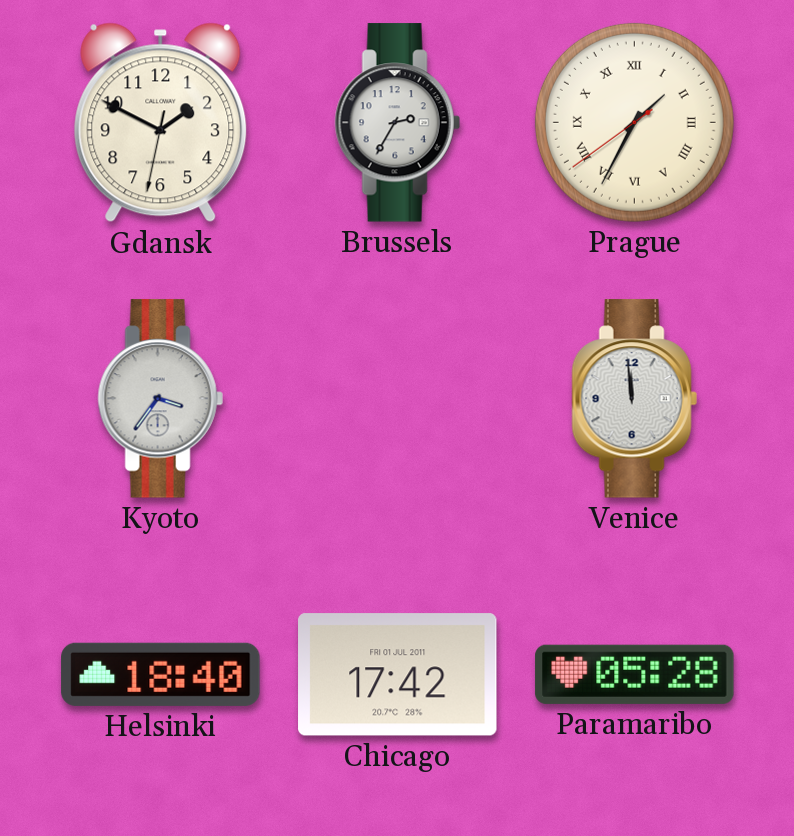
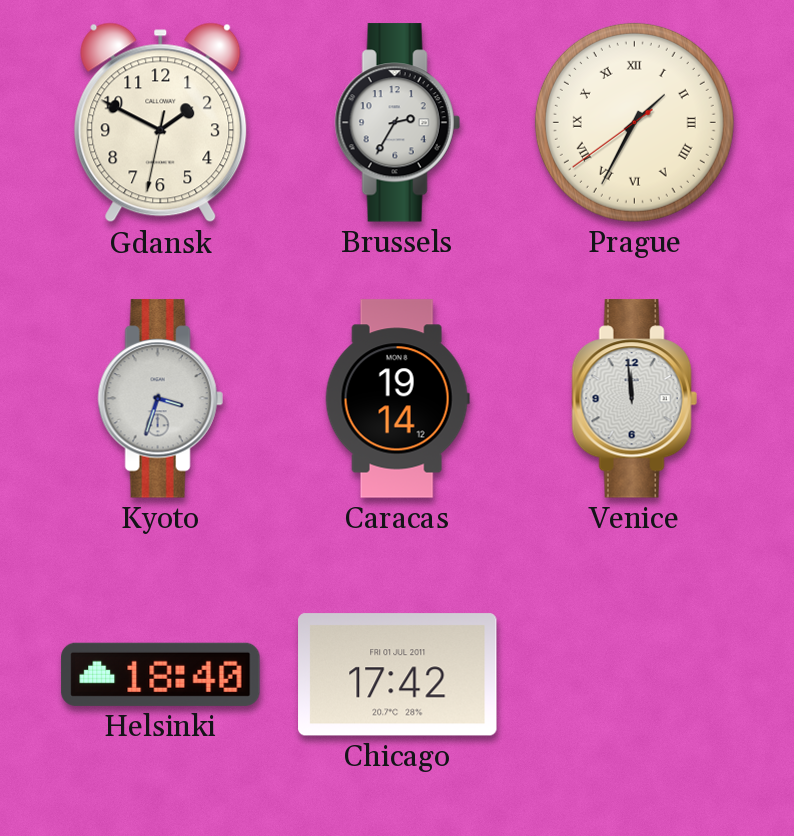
Kyoto: 3:36 -> 3:33
Caracas: none -> 19:14
Paramaribo: 05:28 -> none
